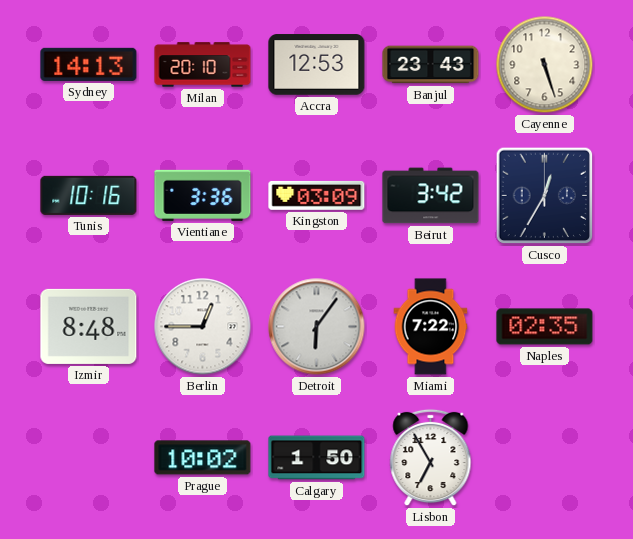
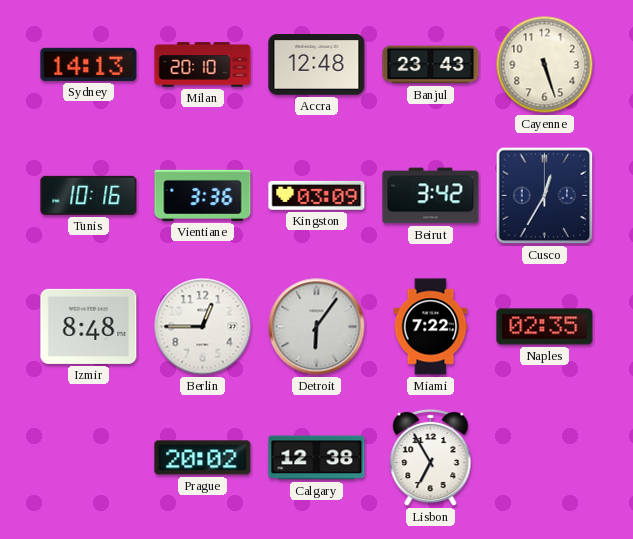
Accra: 12:53 -> 12:48
Prague: 10:02 -> 20:02
Calgary: 1:50 -> 12:38
